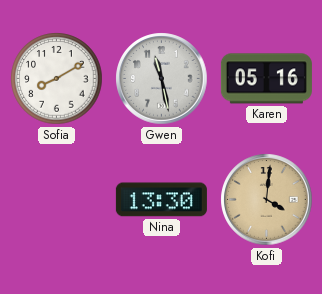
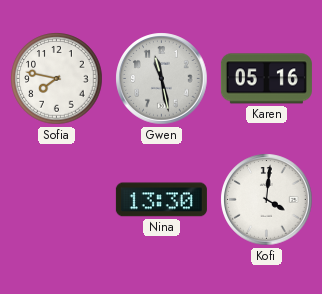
Sofia: 8:10 -> 7:47
Kofi dial: champagne -> white
